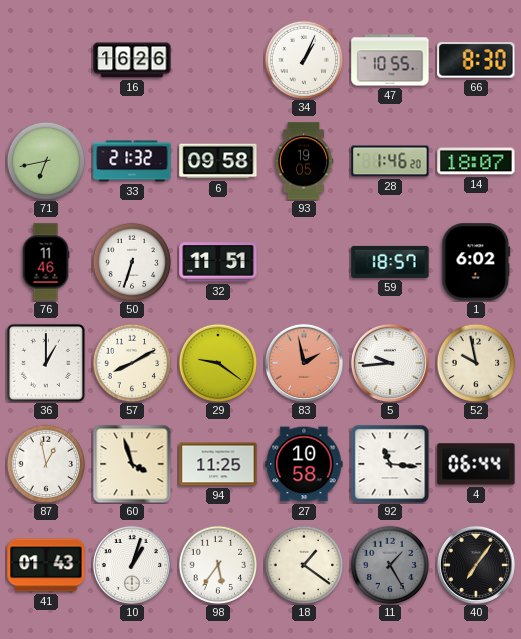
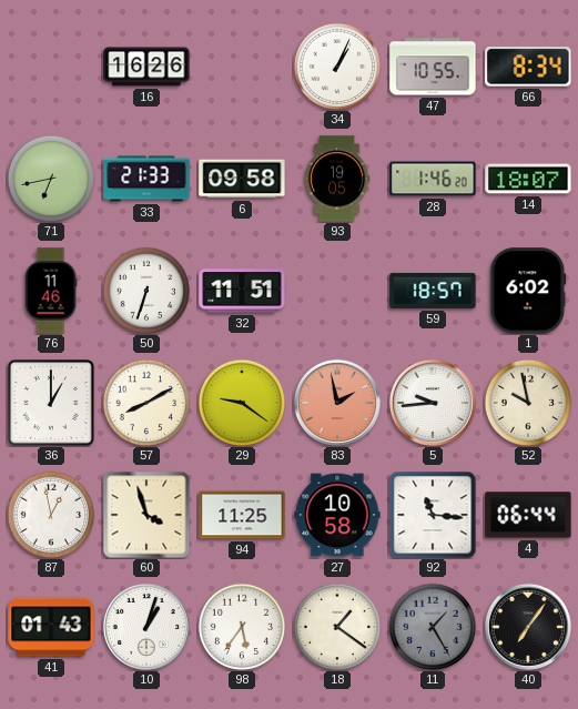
66: 8:30 -> 8:34
33: 21:32 -> 21:33
